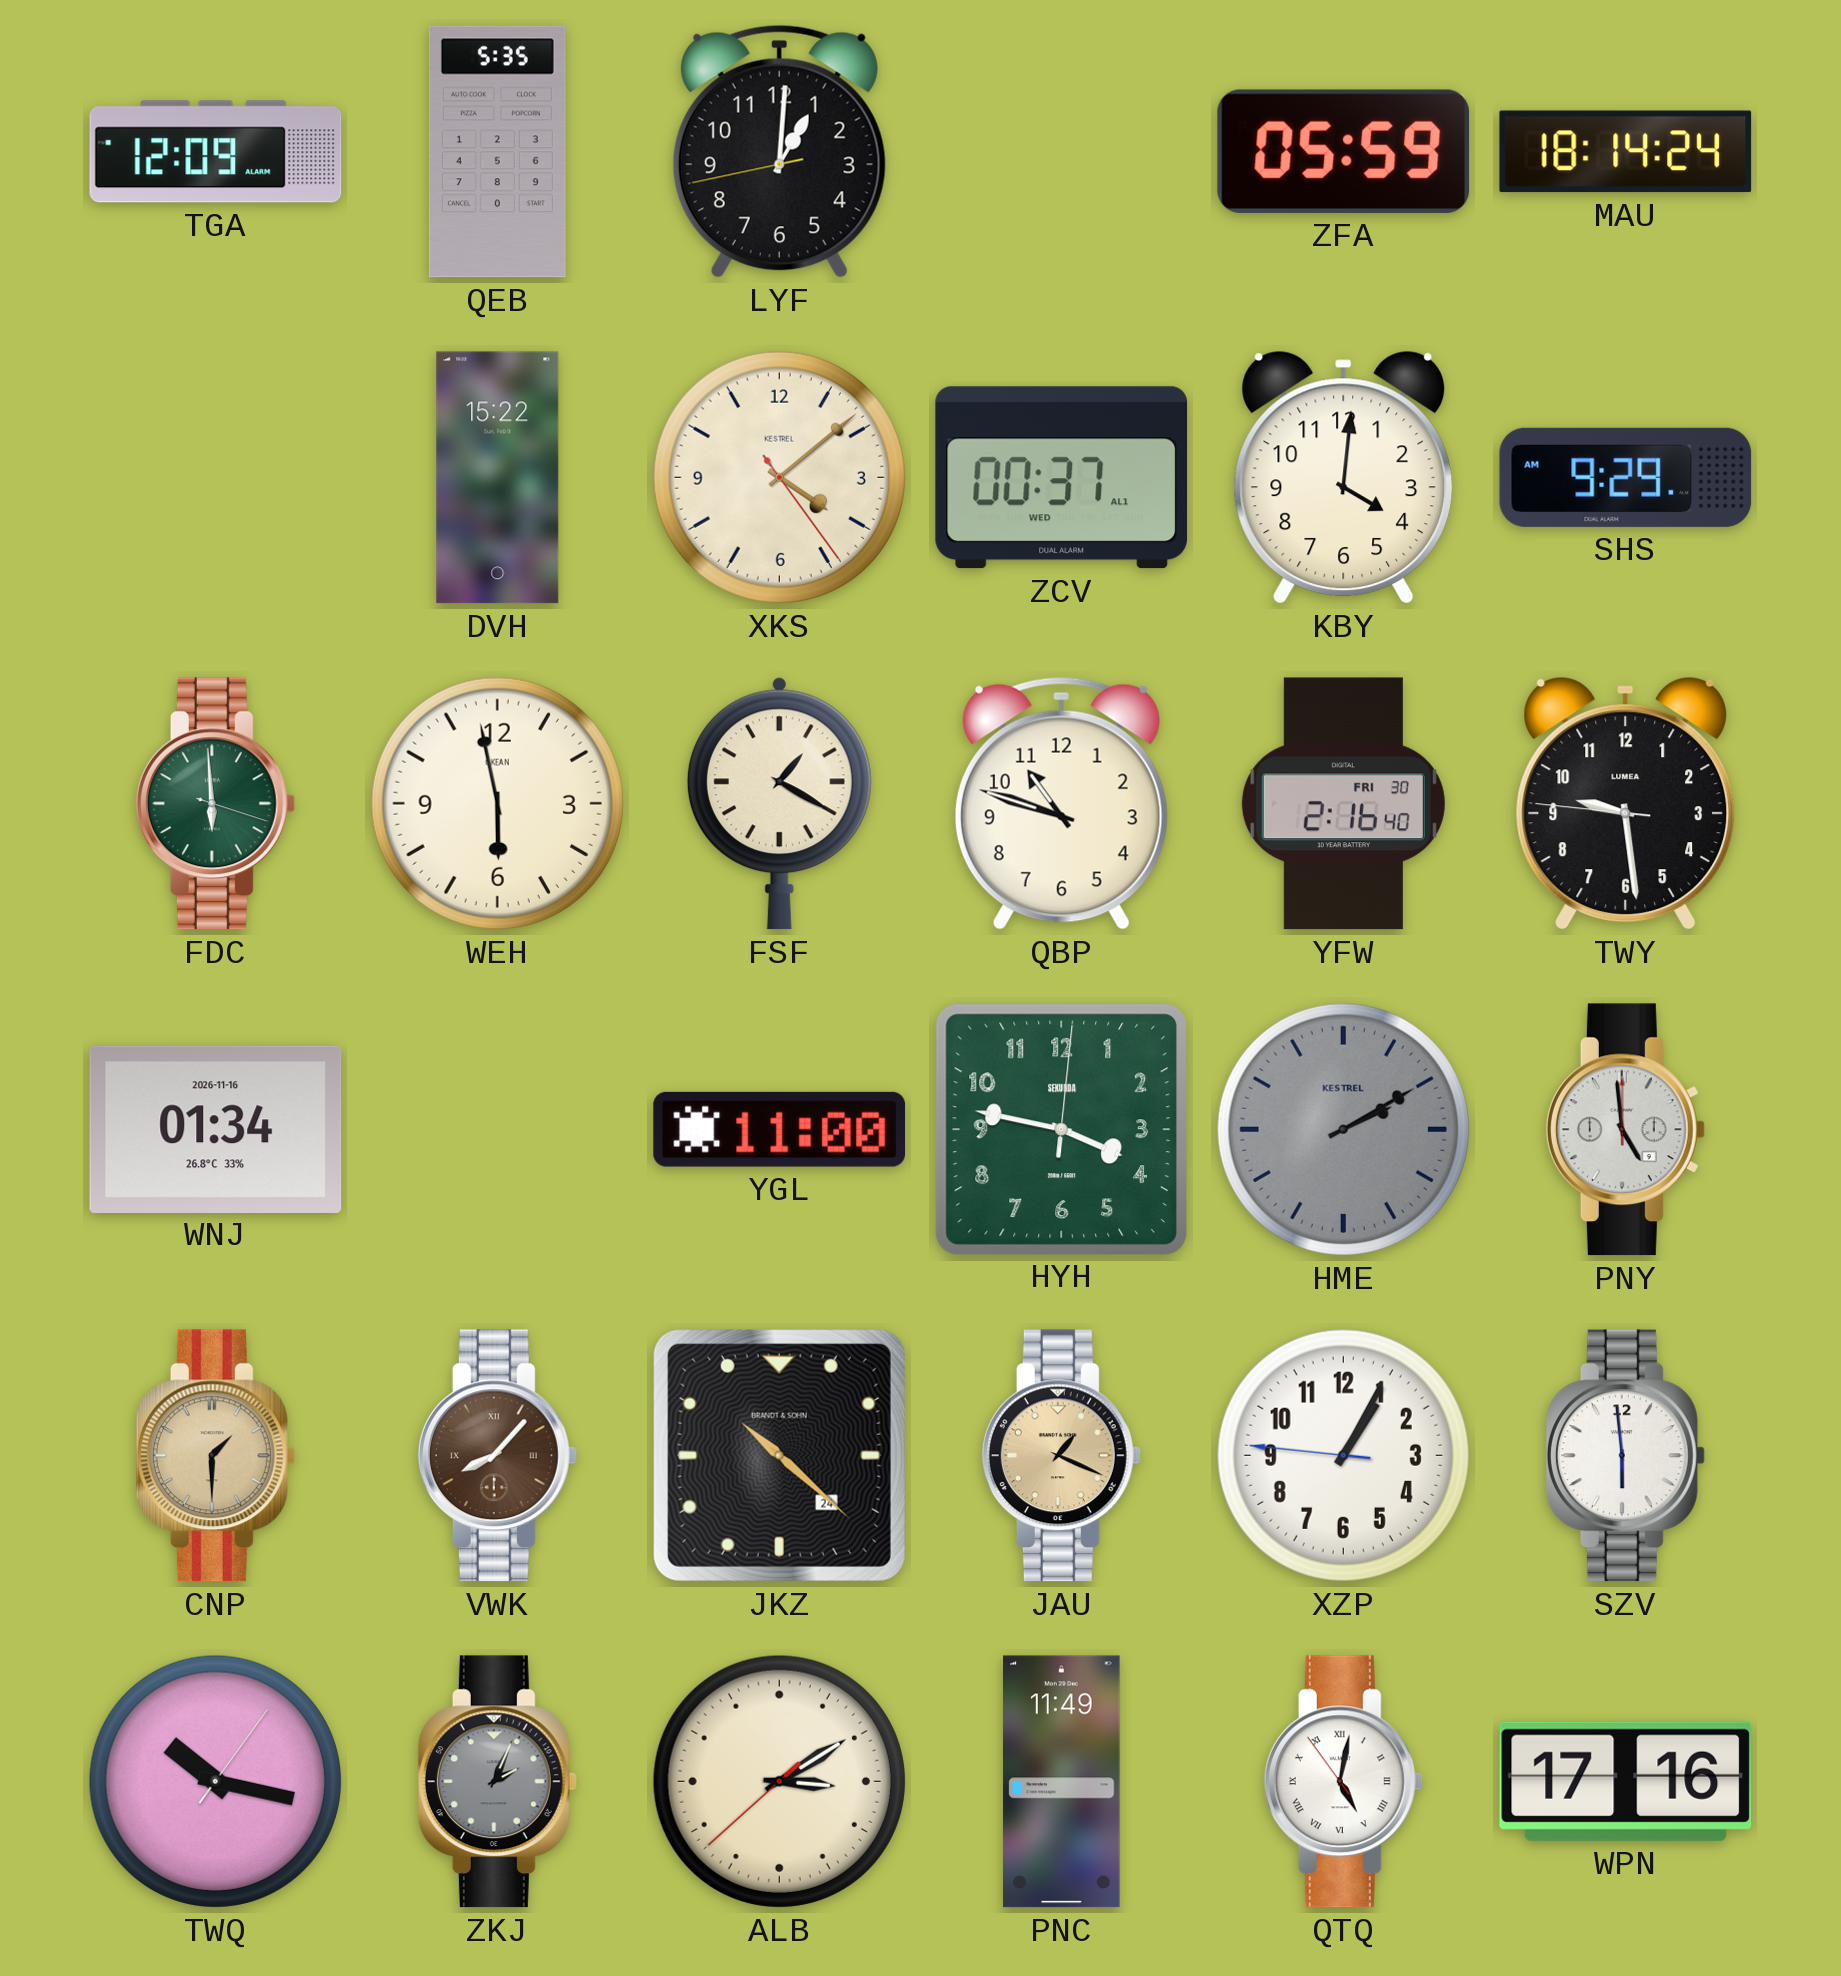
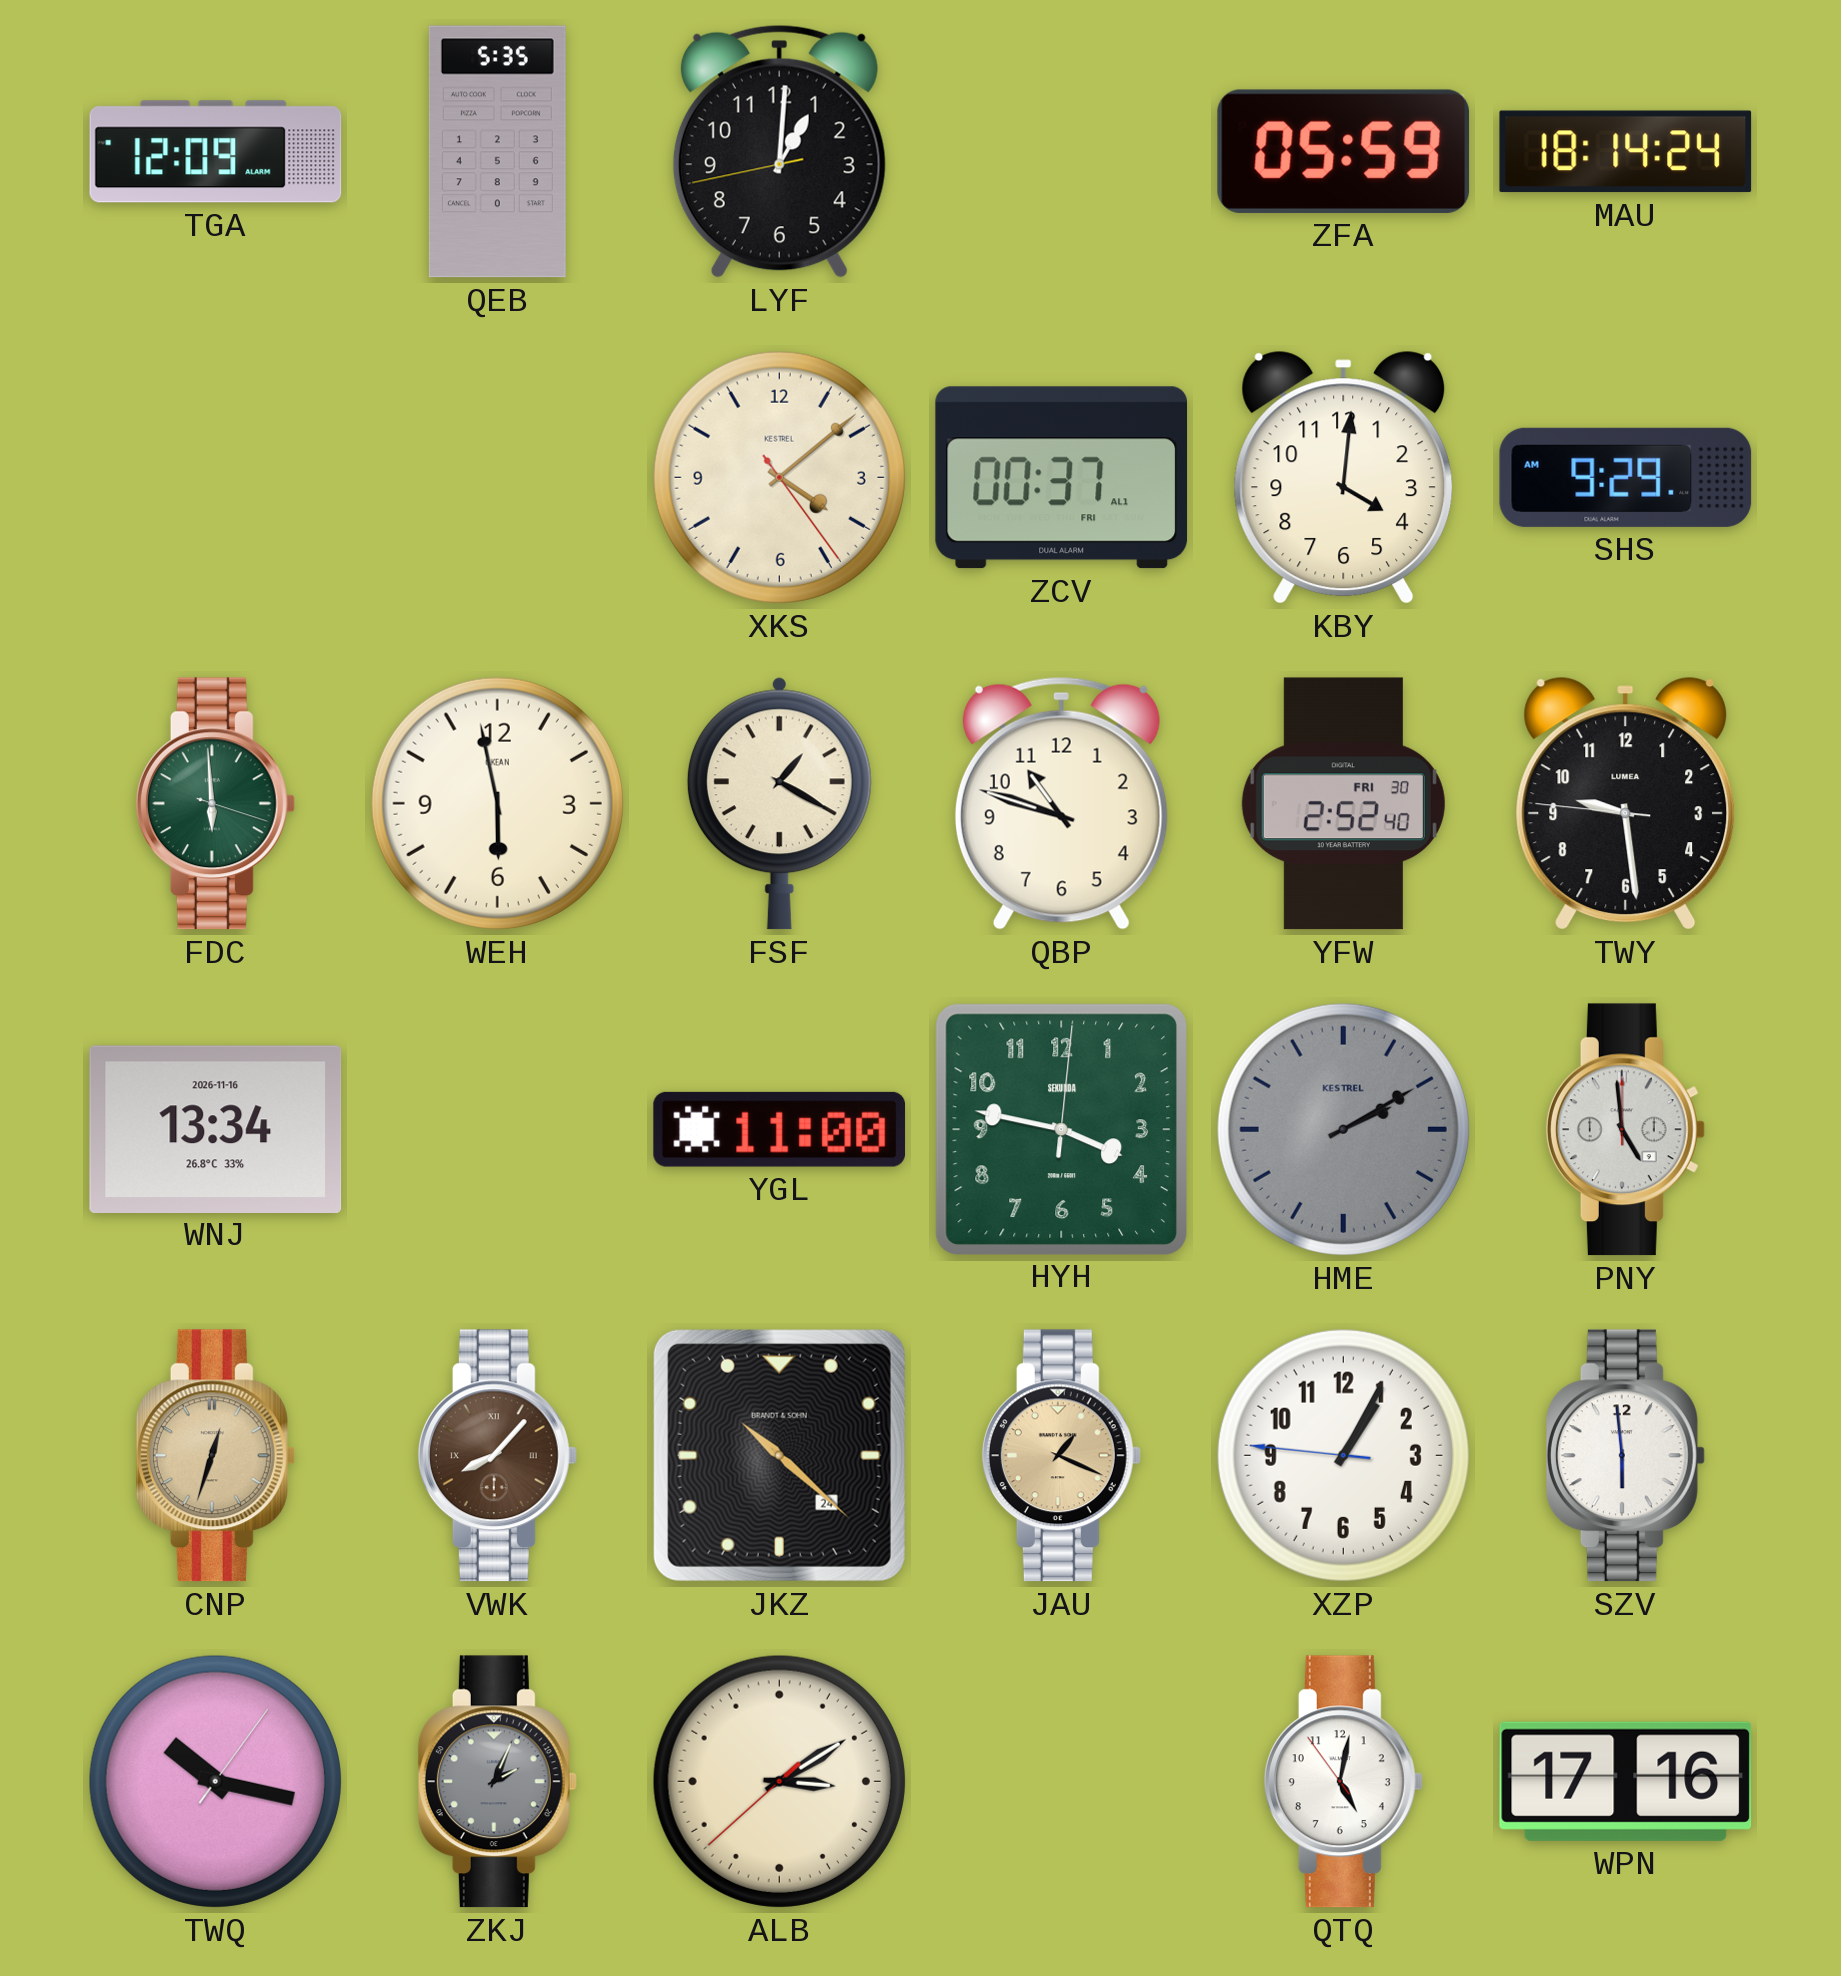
DVH: 15:22 -> none
ZCV date: WED -> FRI
YFW: 2:16 -> 2:52
WNJ: 01:34 -> 13:34
CNP: 1:30 -> 12:33
PNC: 11:49 -> none
QTQ numerals: Roman -> Arabic
